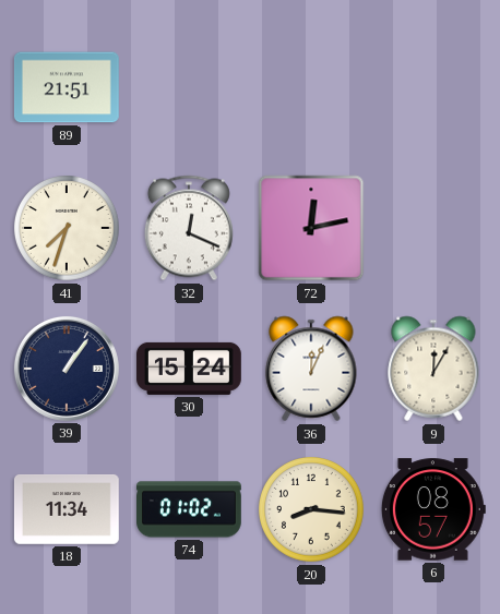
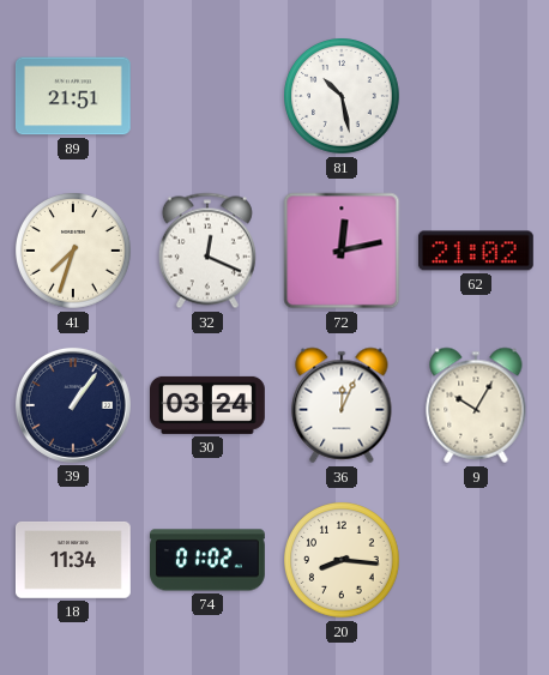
81: none -> 10:28
62: none -> 21:02
30: 15:24 -> 03:24
9: 12:05 -> 10:05
6: 08:57 -> none
